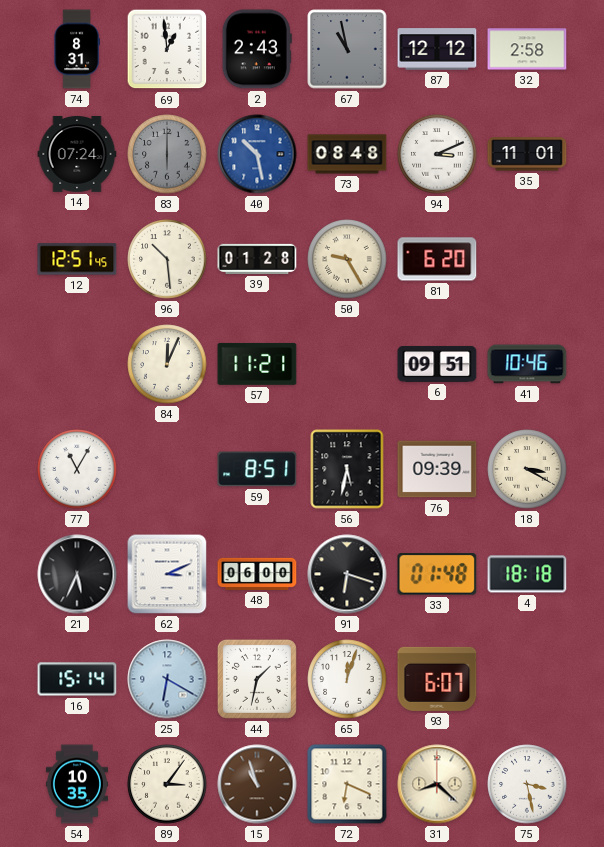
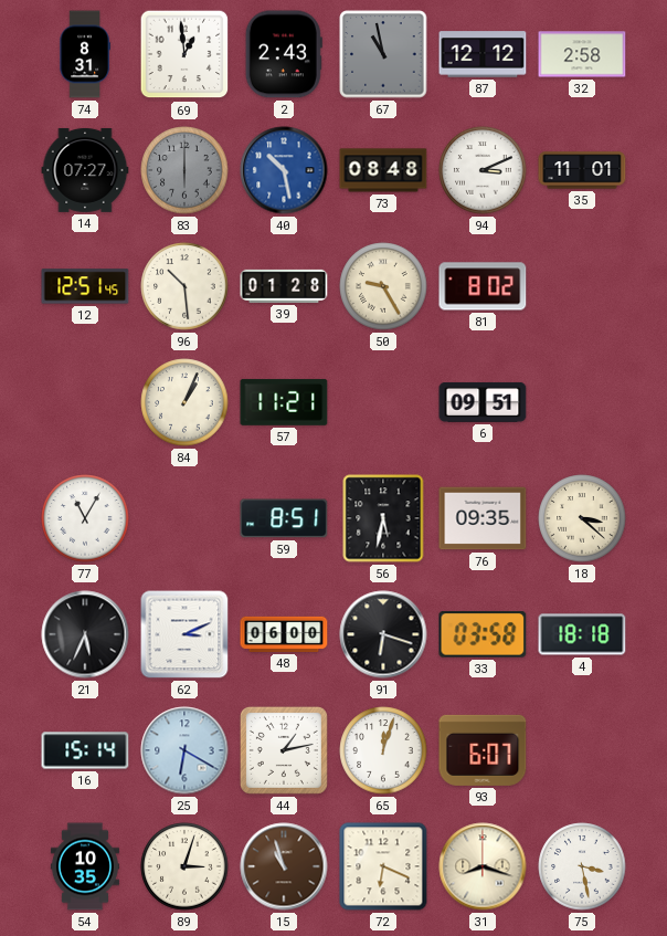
14: 07:24 -> 07:27
81: 6:20 -> 8:02
84: 12:04 -> 1:04
41: 10:46 -> none
76: 09:39 -> 09:35
18: 3:20 -> 3:22
33: 01:48 -> 03:58
44: 1:32 -> 1:13
89: 3:06 -> 3:03
31: 8:22 -> 8:18
